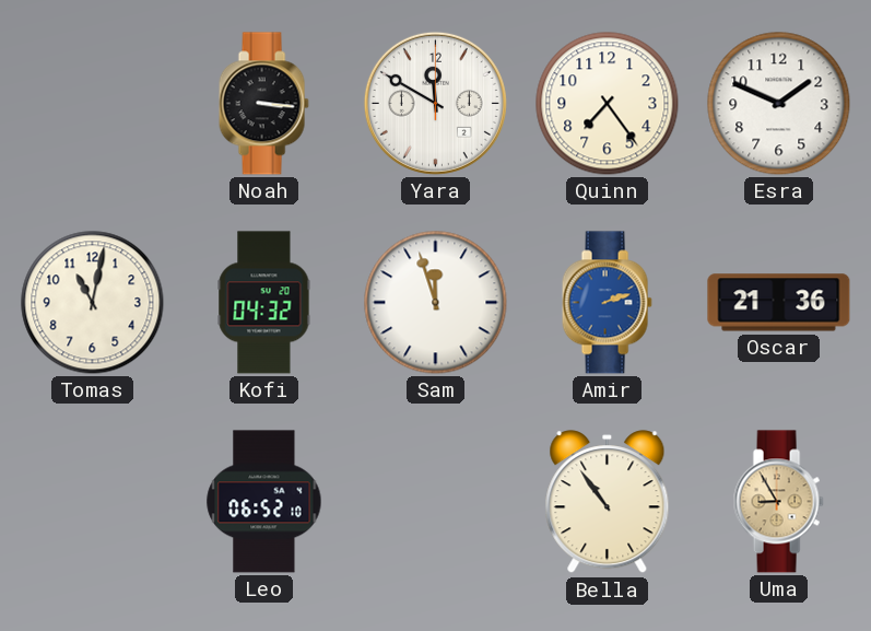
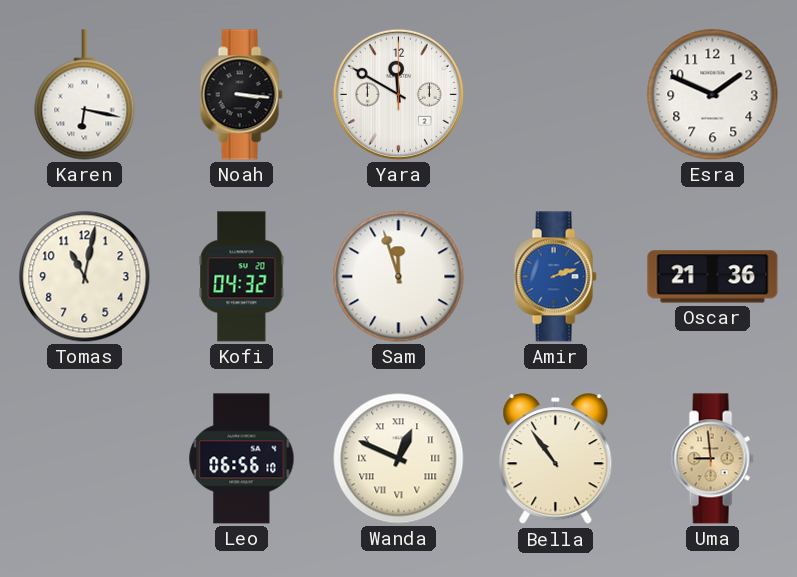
Karen: none -> 6:17
Quinn: 7:24 -> none
Leo: 06:52 -> 06:56
Wanda: none -> 12:49
Uma: 8:55 -> 8:59
